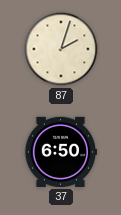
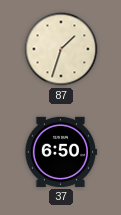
87: 2:03 -> 1:33
